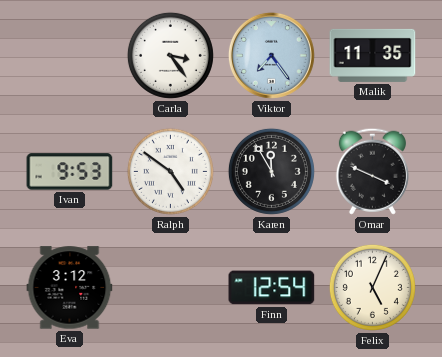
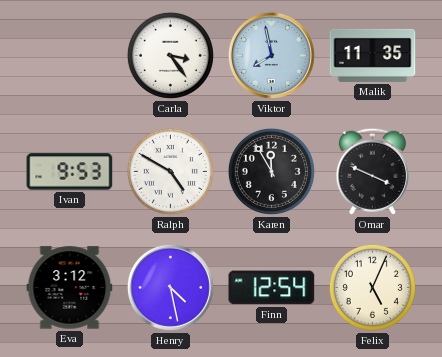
Viktor: 7:24 -> 7:58
Ralph: 4:51 -> 4:50
Henry: none -> 4:28
